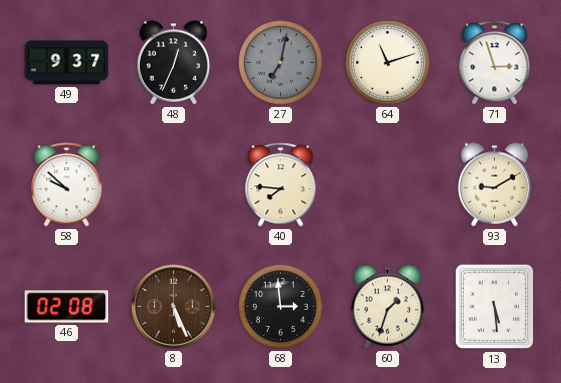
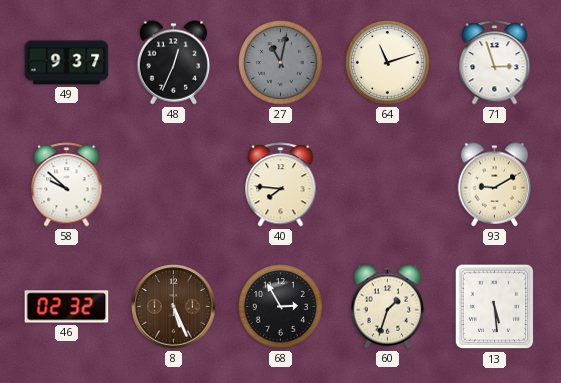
27: 7:02 -> 11:02
46: 02:08 -> 02:32
68: 2:59 -> 2:55
